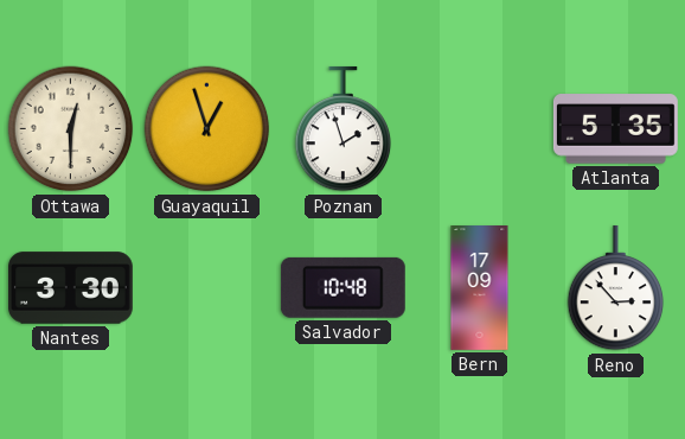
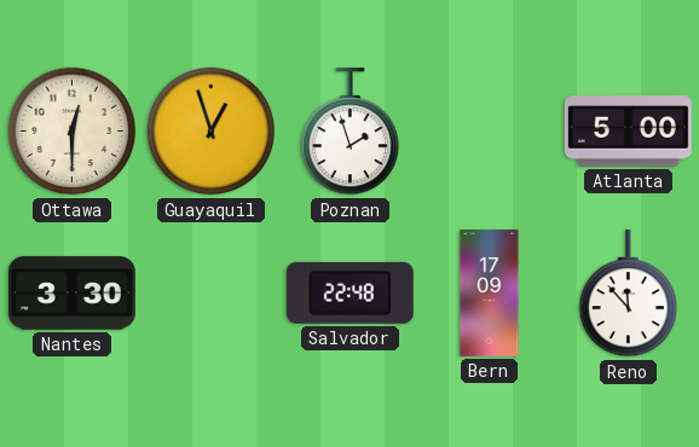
Atlanta: 5:35 -> 5:00
Salvador: 10:48 -> 22:48
Reno: 2:53 -> 11:53
